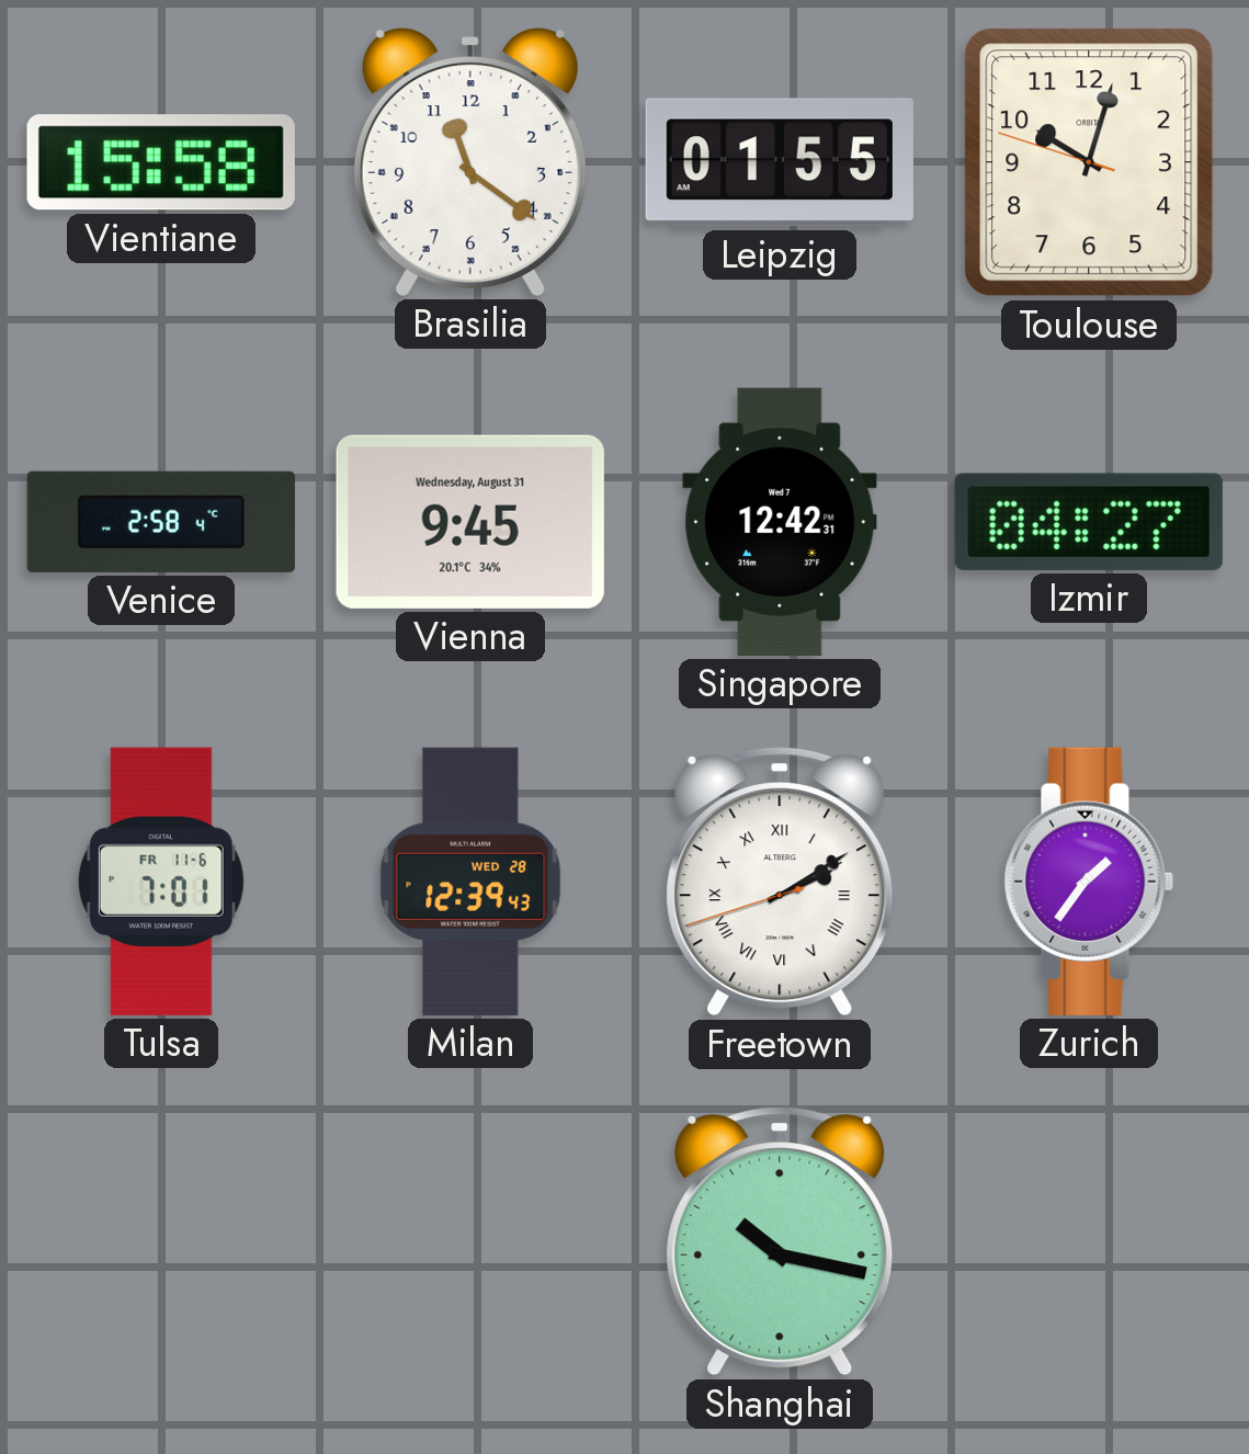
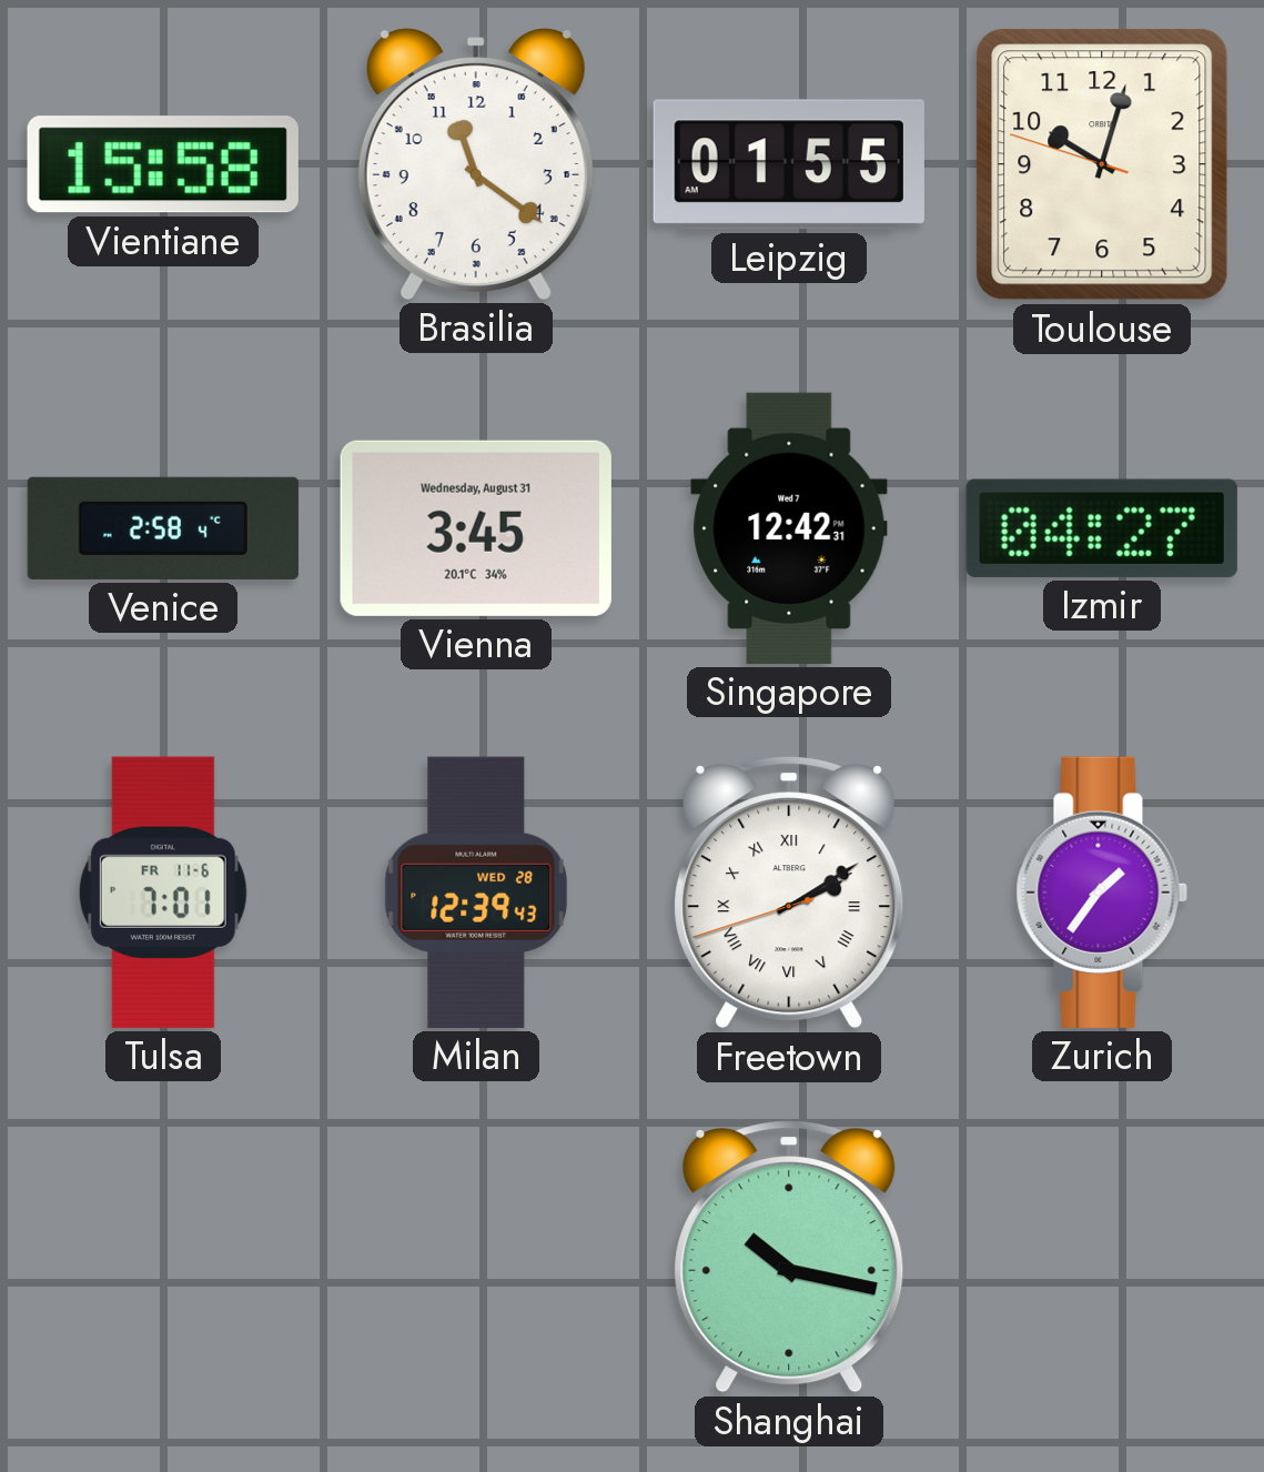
Vienna: 9:45 -> 3:45
